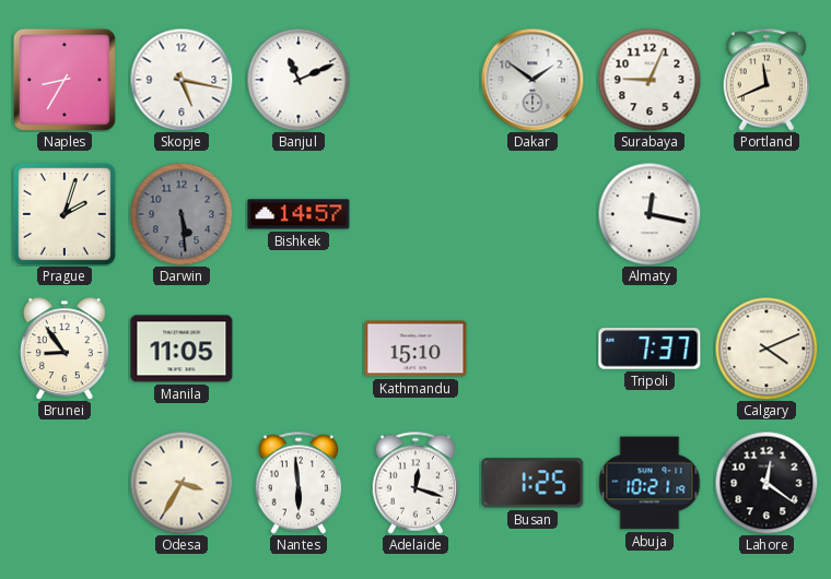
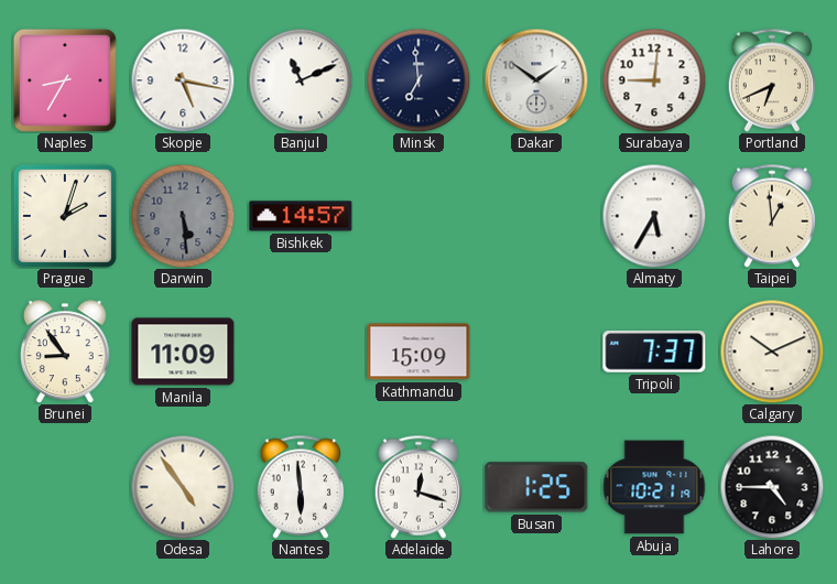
Minsk: none -> 6:59
Surabaya: 9:04 -> 9:01
Portland: 11:41 -> 6:41
Almaty: 12:17 -> 5:35
Taipei: none -> 12:59
Manila: 11:05 -> 11:09
Kathmandu: 15:10 -> 15:09
Calgary: 4:11 -> 10:11
Odesa: 3:35 -> 4:54
Lahore: 12:21 -> 4:45
